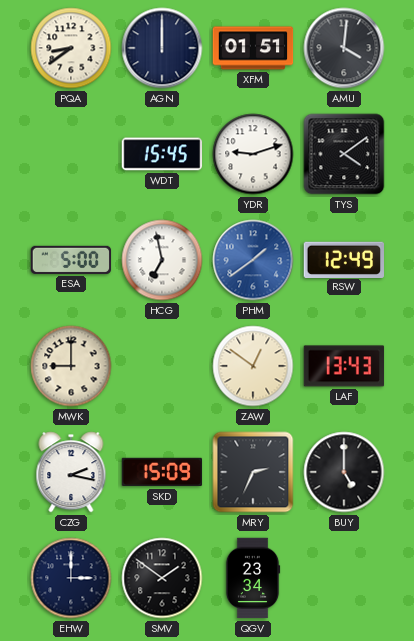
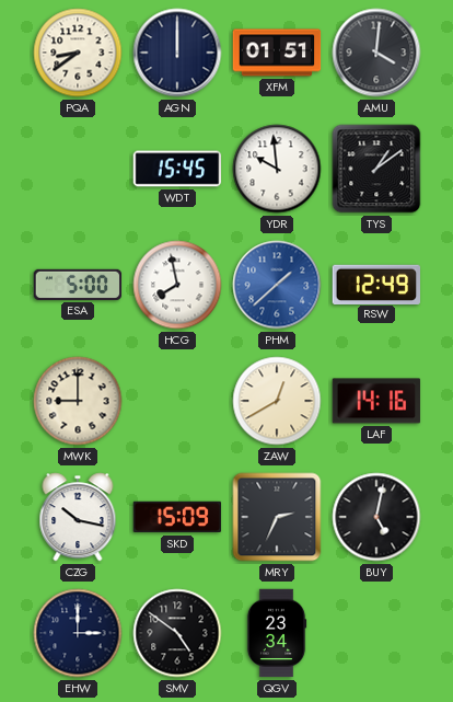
YDR: 9:12 -> 9:59
TYS: 4:09 -> 1:09
HCG: 6:58 -> 7:58
PHM: 1:39 -> 1:38
ZAW: 12:51 -> 12:40
LAF: 13:43 -> 14:16
CZG: 2:17 -> 10:17
BUY: 5:00 -> 5:02
SMV: 1:51 -> 4:51
